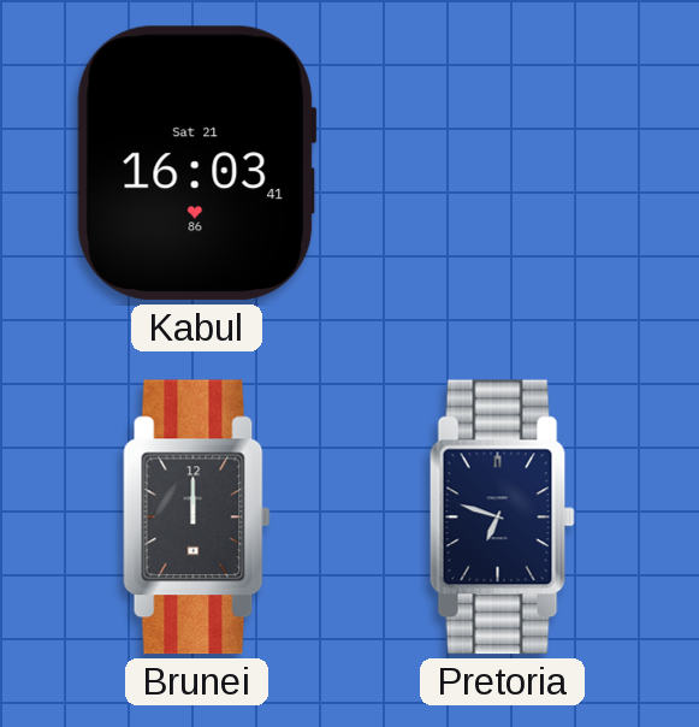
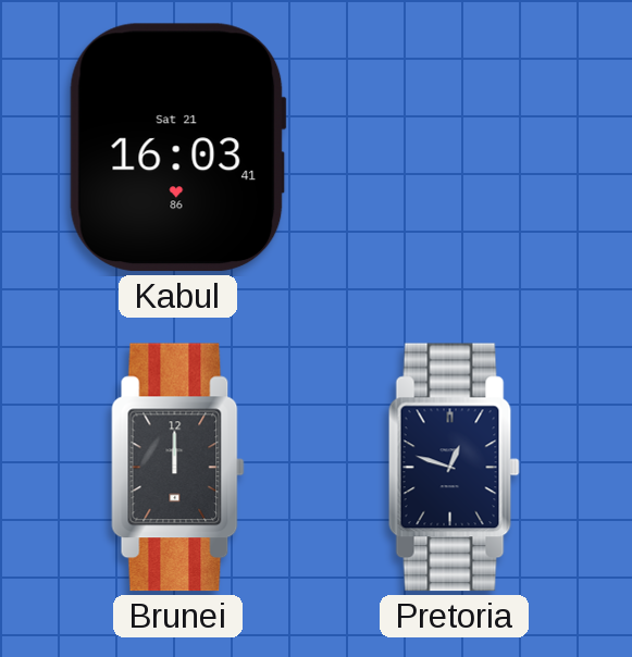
Pretoria: 6:48 -> 12:48
